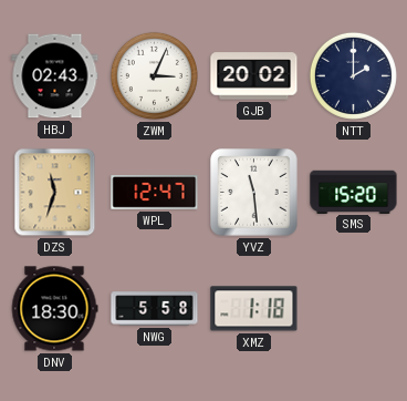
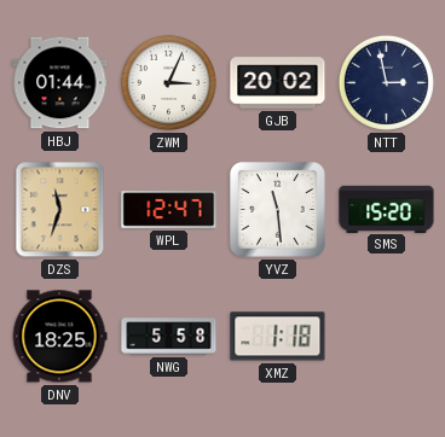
HBJ: 02:43 -> 01:44
NTT: 2:00 -> 2:58
DNV: 18:30 -> 18:25
